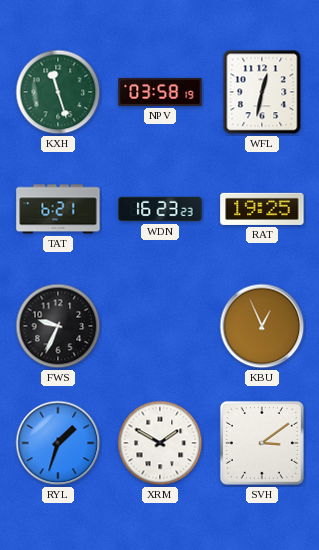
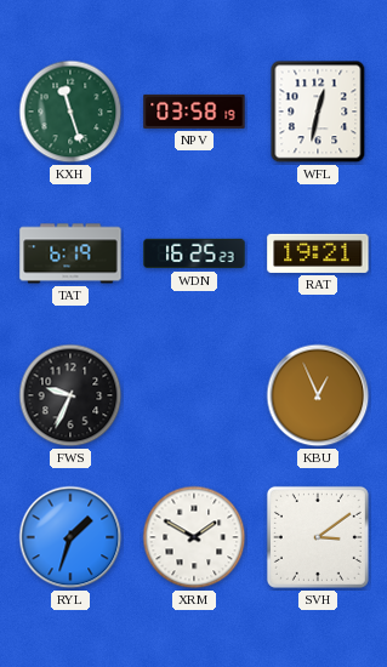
TAT: 6:21 -> 6:19
WDN: 16:23 -> 16:25
RAT: 19:25 -> 19:21
